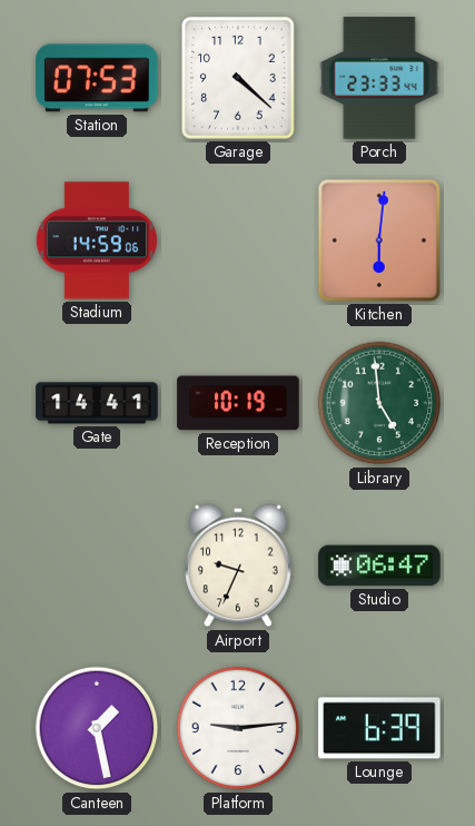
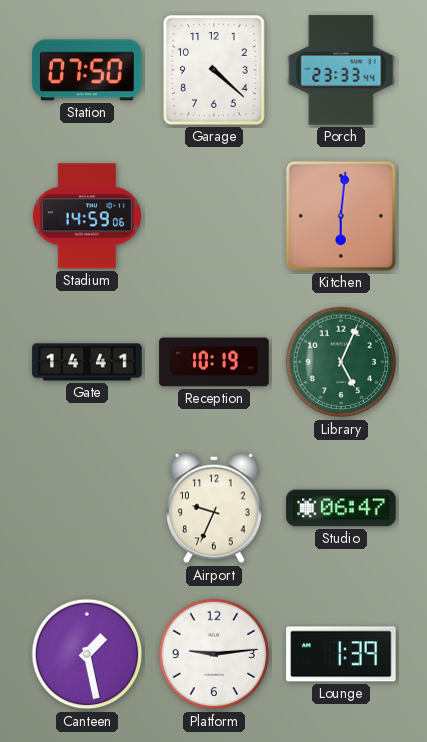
Station: 07:53 -> 07:50
Library: 4:59 -> 5:04
Lounge: 6:39 -> 1:39
